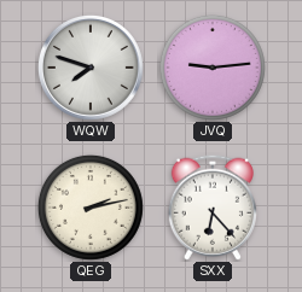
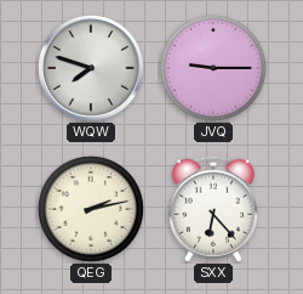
JVQ: 9:14 -> 9:15
